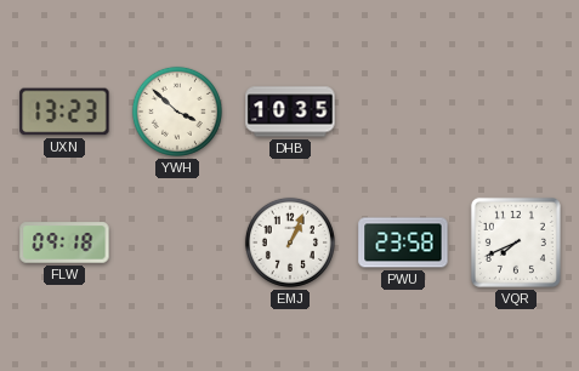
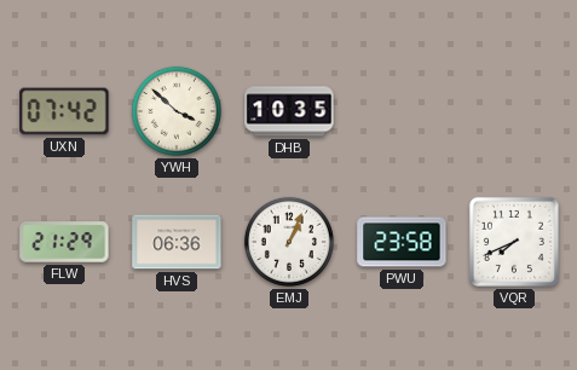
UXN: 13:23 -> 07:42
FLW: 09:18 -> 21:29
HVS: none -> 06:36
